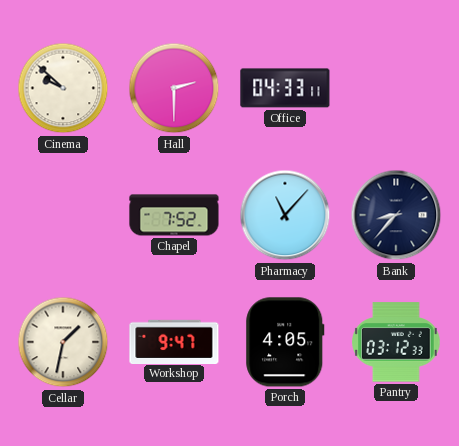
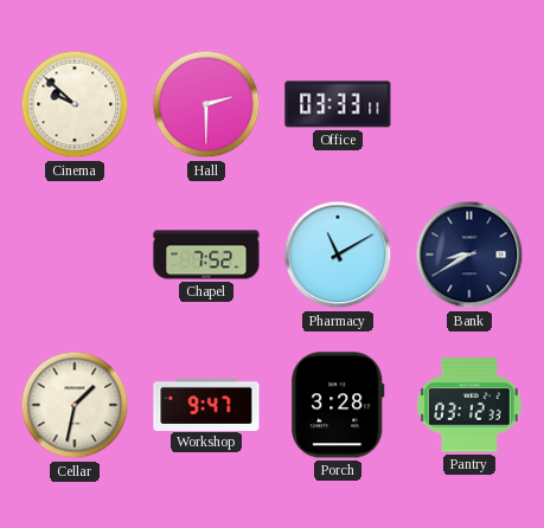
Office: 04:33 -> 03:33
Pharmacy: 11:07 -> 11:10
Bank: 8:37 -> 8:40
Porch: 4:05 -> 3:28
